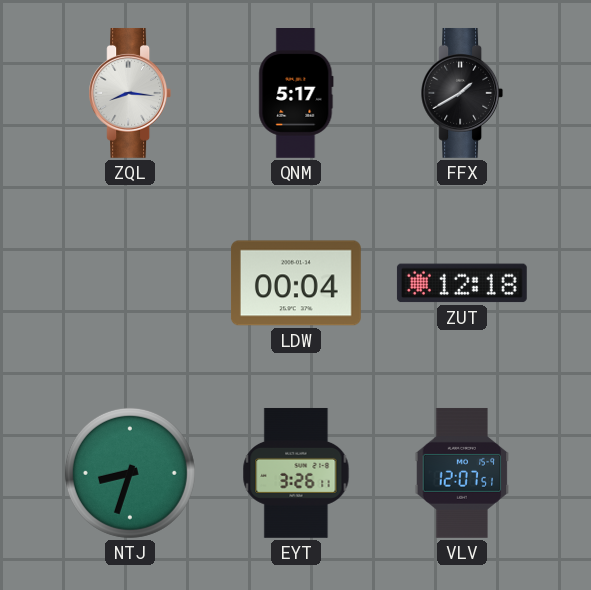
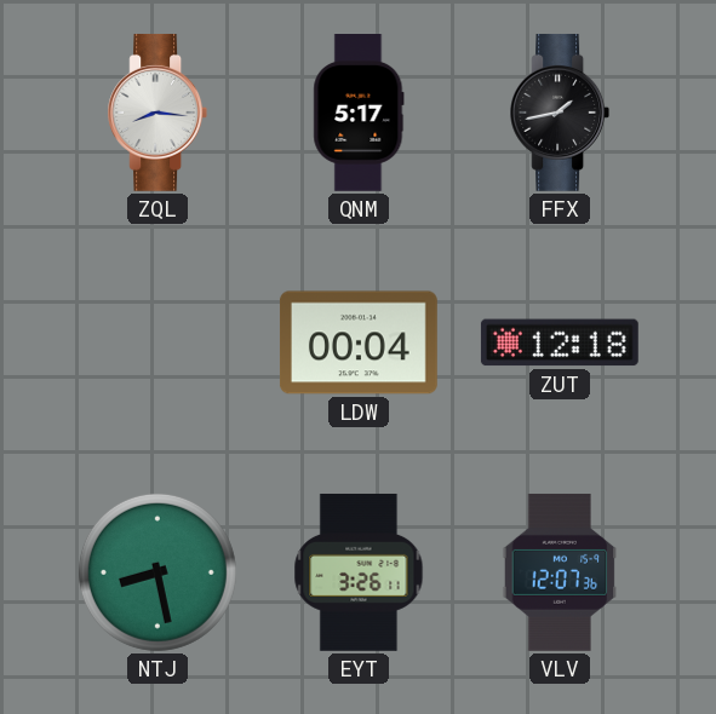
FFX: 1:40 -> 1:43
NTJ: 8:33 -> 8:28
VLV: 12:07:51 -> 12:07:36
